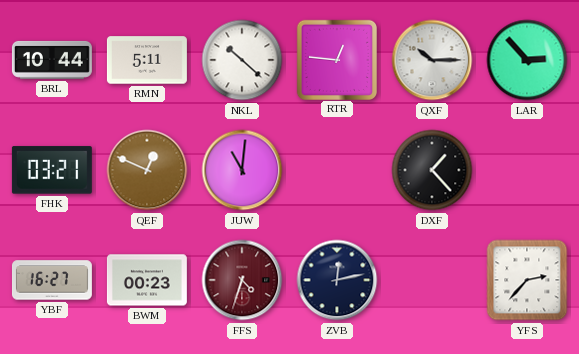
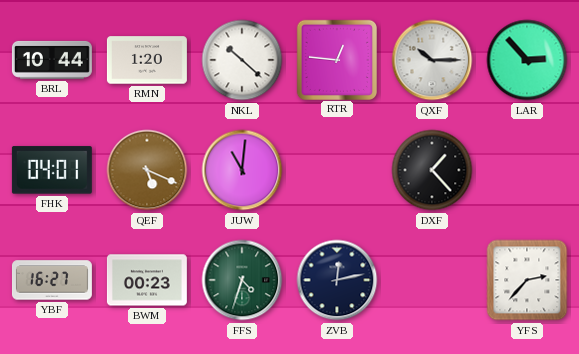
RMN: 5:11 -> 1:20
FHK: 03:21 -> 04:01
QEF: 12:49 -> 5:19
FFS dial: burgundy -> green
